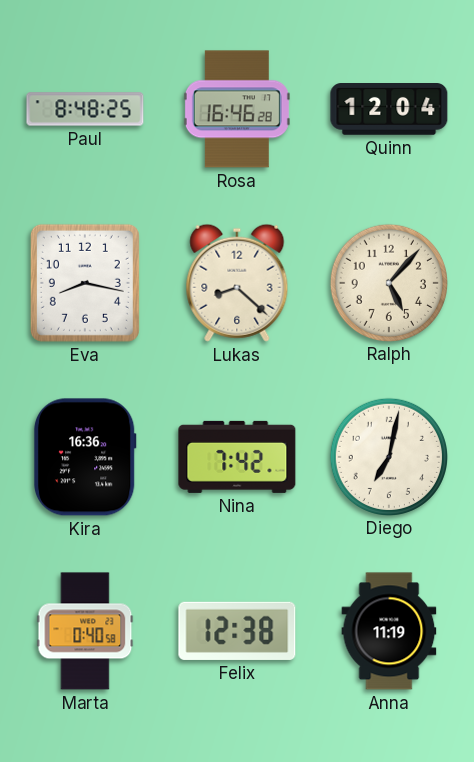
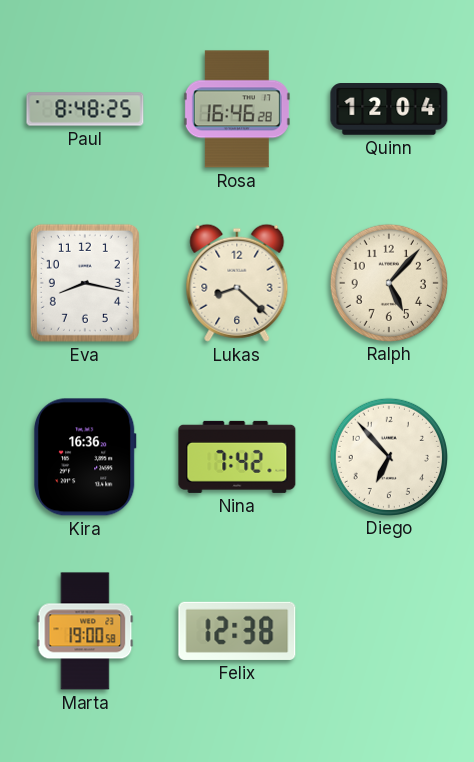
Diego: 7:02 -> 6:53
Marta: 0:40 -> 19:00
Anna: 11:19 -> none
